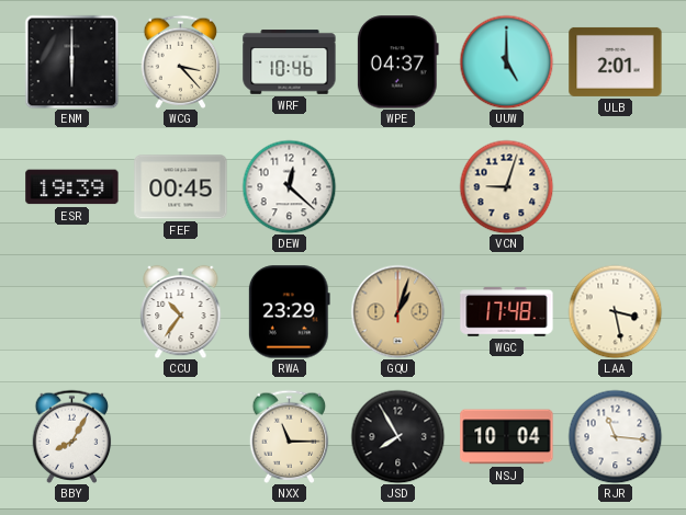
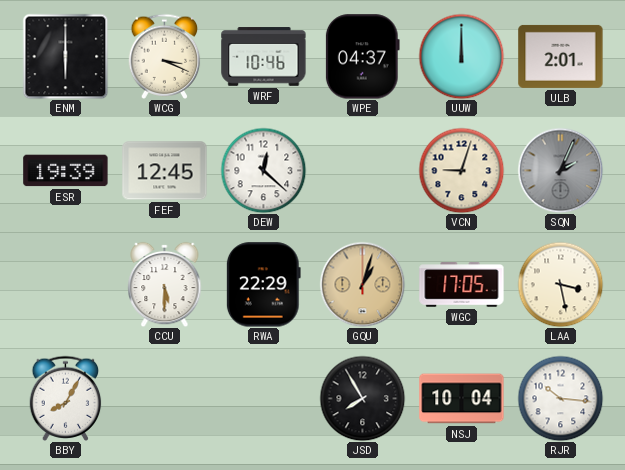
WCG: 3:23 -> 3:19
UUW: 5:00 -> 12:00
FEF: 00:45 -> 12:45
SQN: none -> 2:04
CCU: 10:36 -> 5:30
RWA: 23:29 -> 22:29
WGC: 17:48 -> 17:05
NXX: 11:15 -> none
RJR: 11:16 -> 10:16
